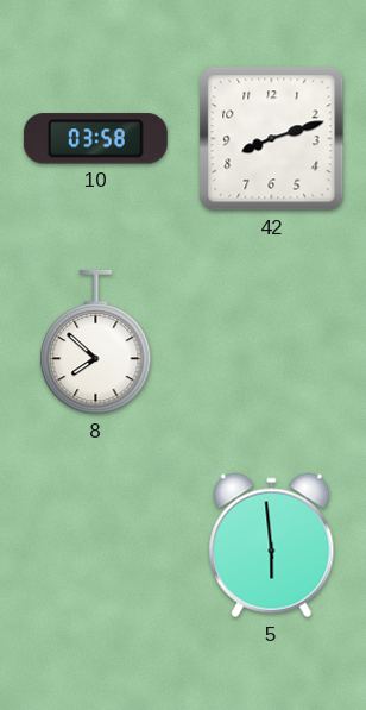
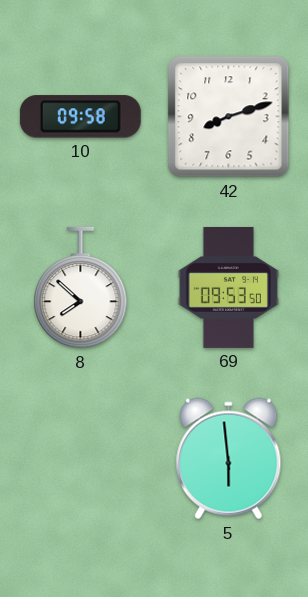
10: 03:58 -> 09:58
69: none -> 09:53
